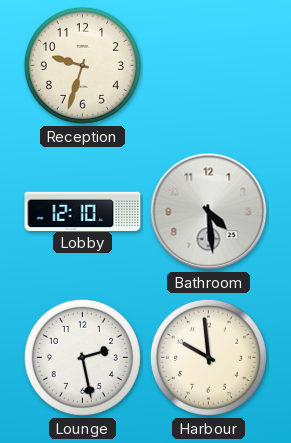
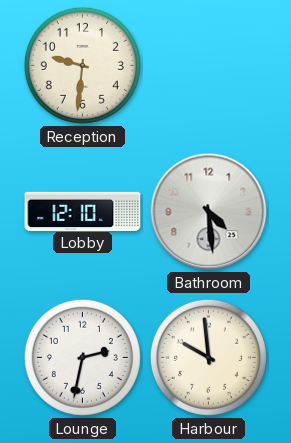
Reception: 9:33 -> 9:31
Lounge: 2:28 -> 2:32
